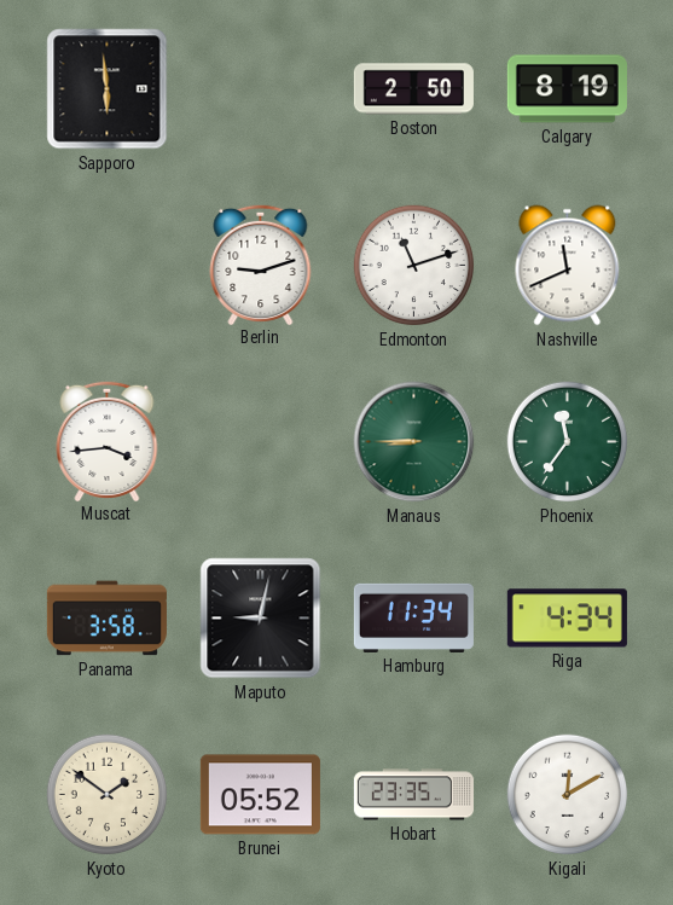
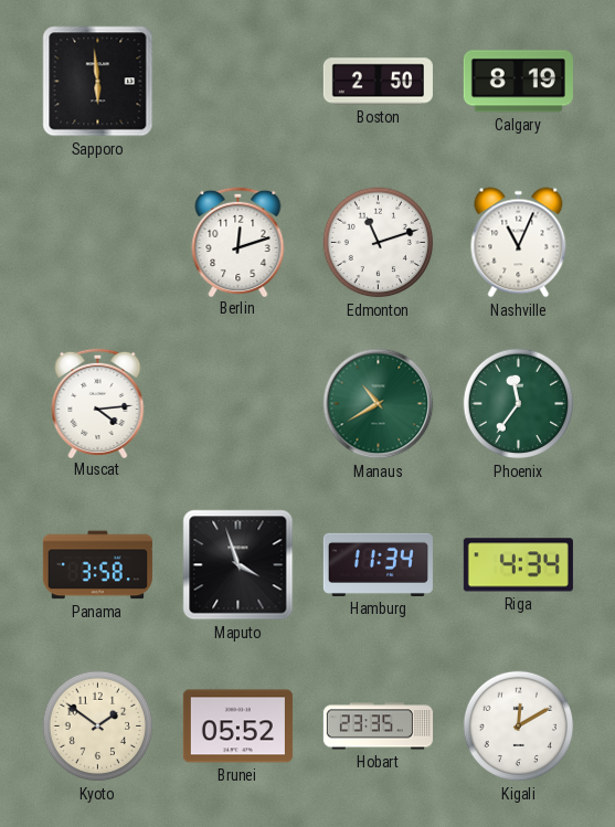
Berlin: 9:12 -> 12:12
Nashville: 11:41 -> 11:04
Muscat: 3:44 -> 4:14
Manaus: 8:45 -> 10:40
Maputo: 9:02 -> 3:57
